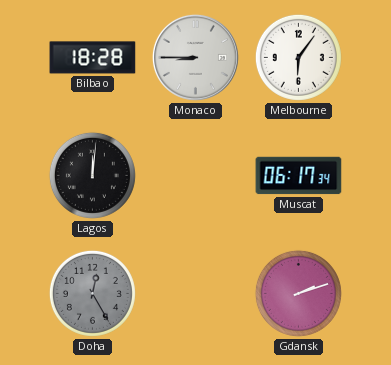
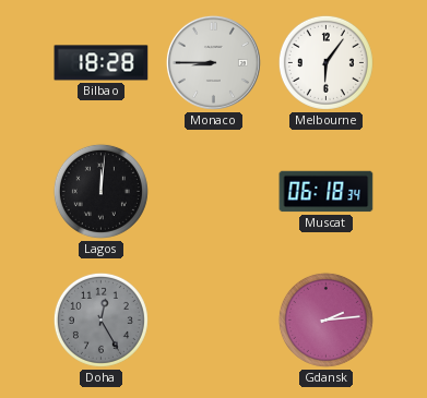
Muscat: 06:17 -> 06:18
Gdansk: 2:12 -> 2:14
